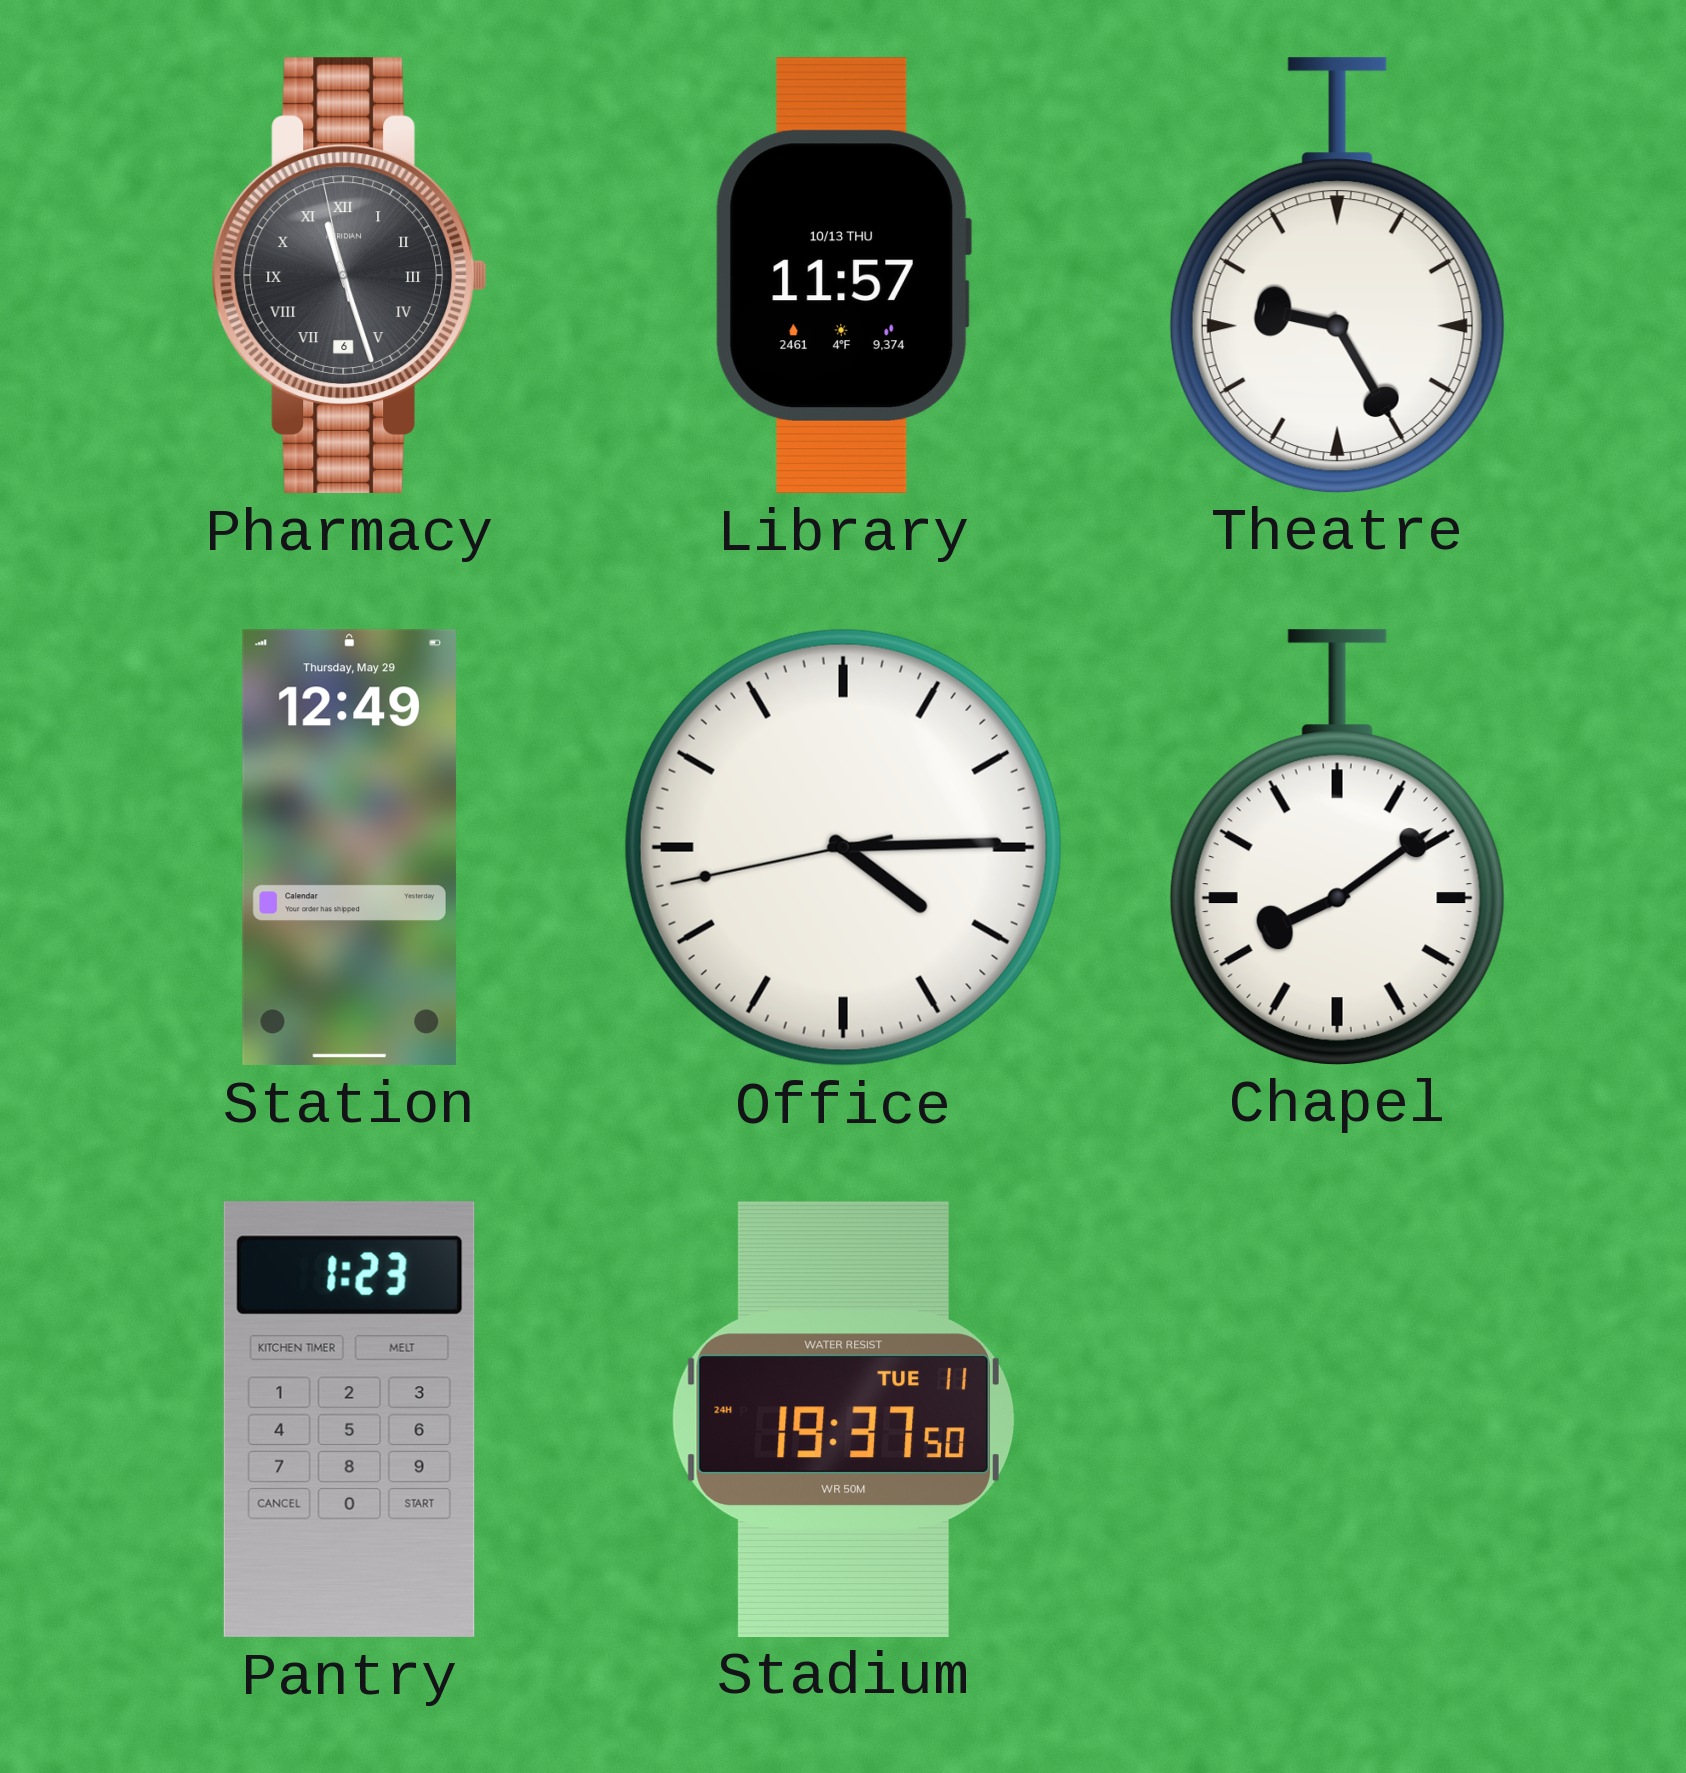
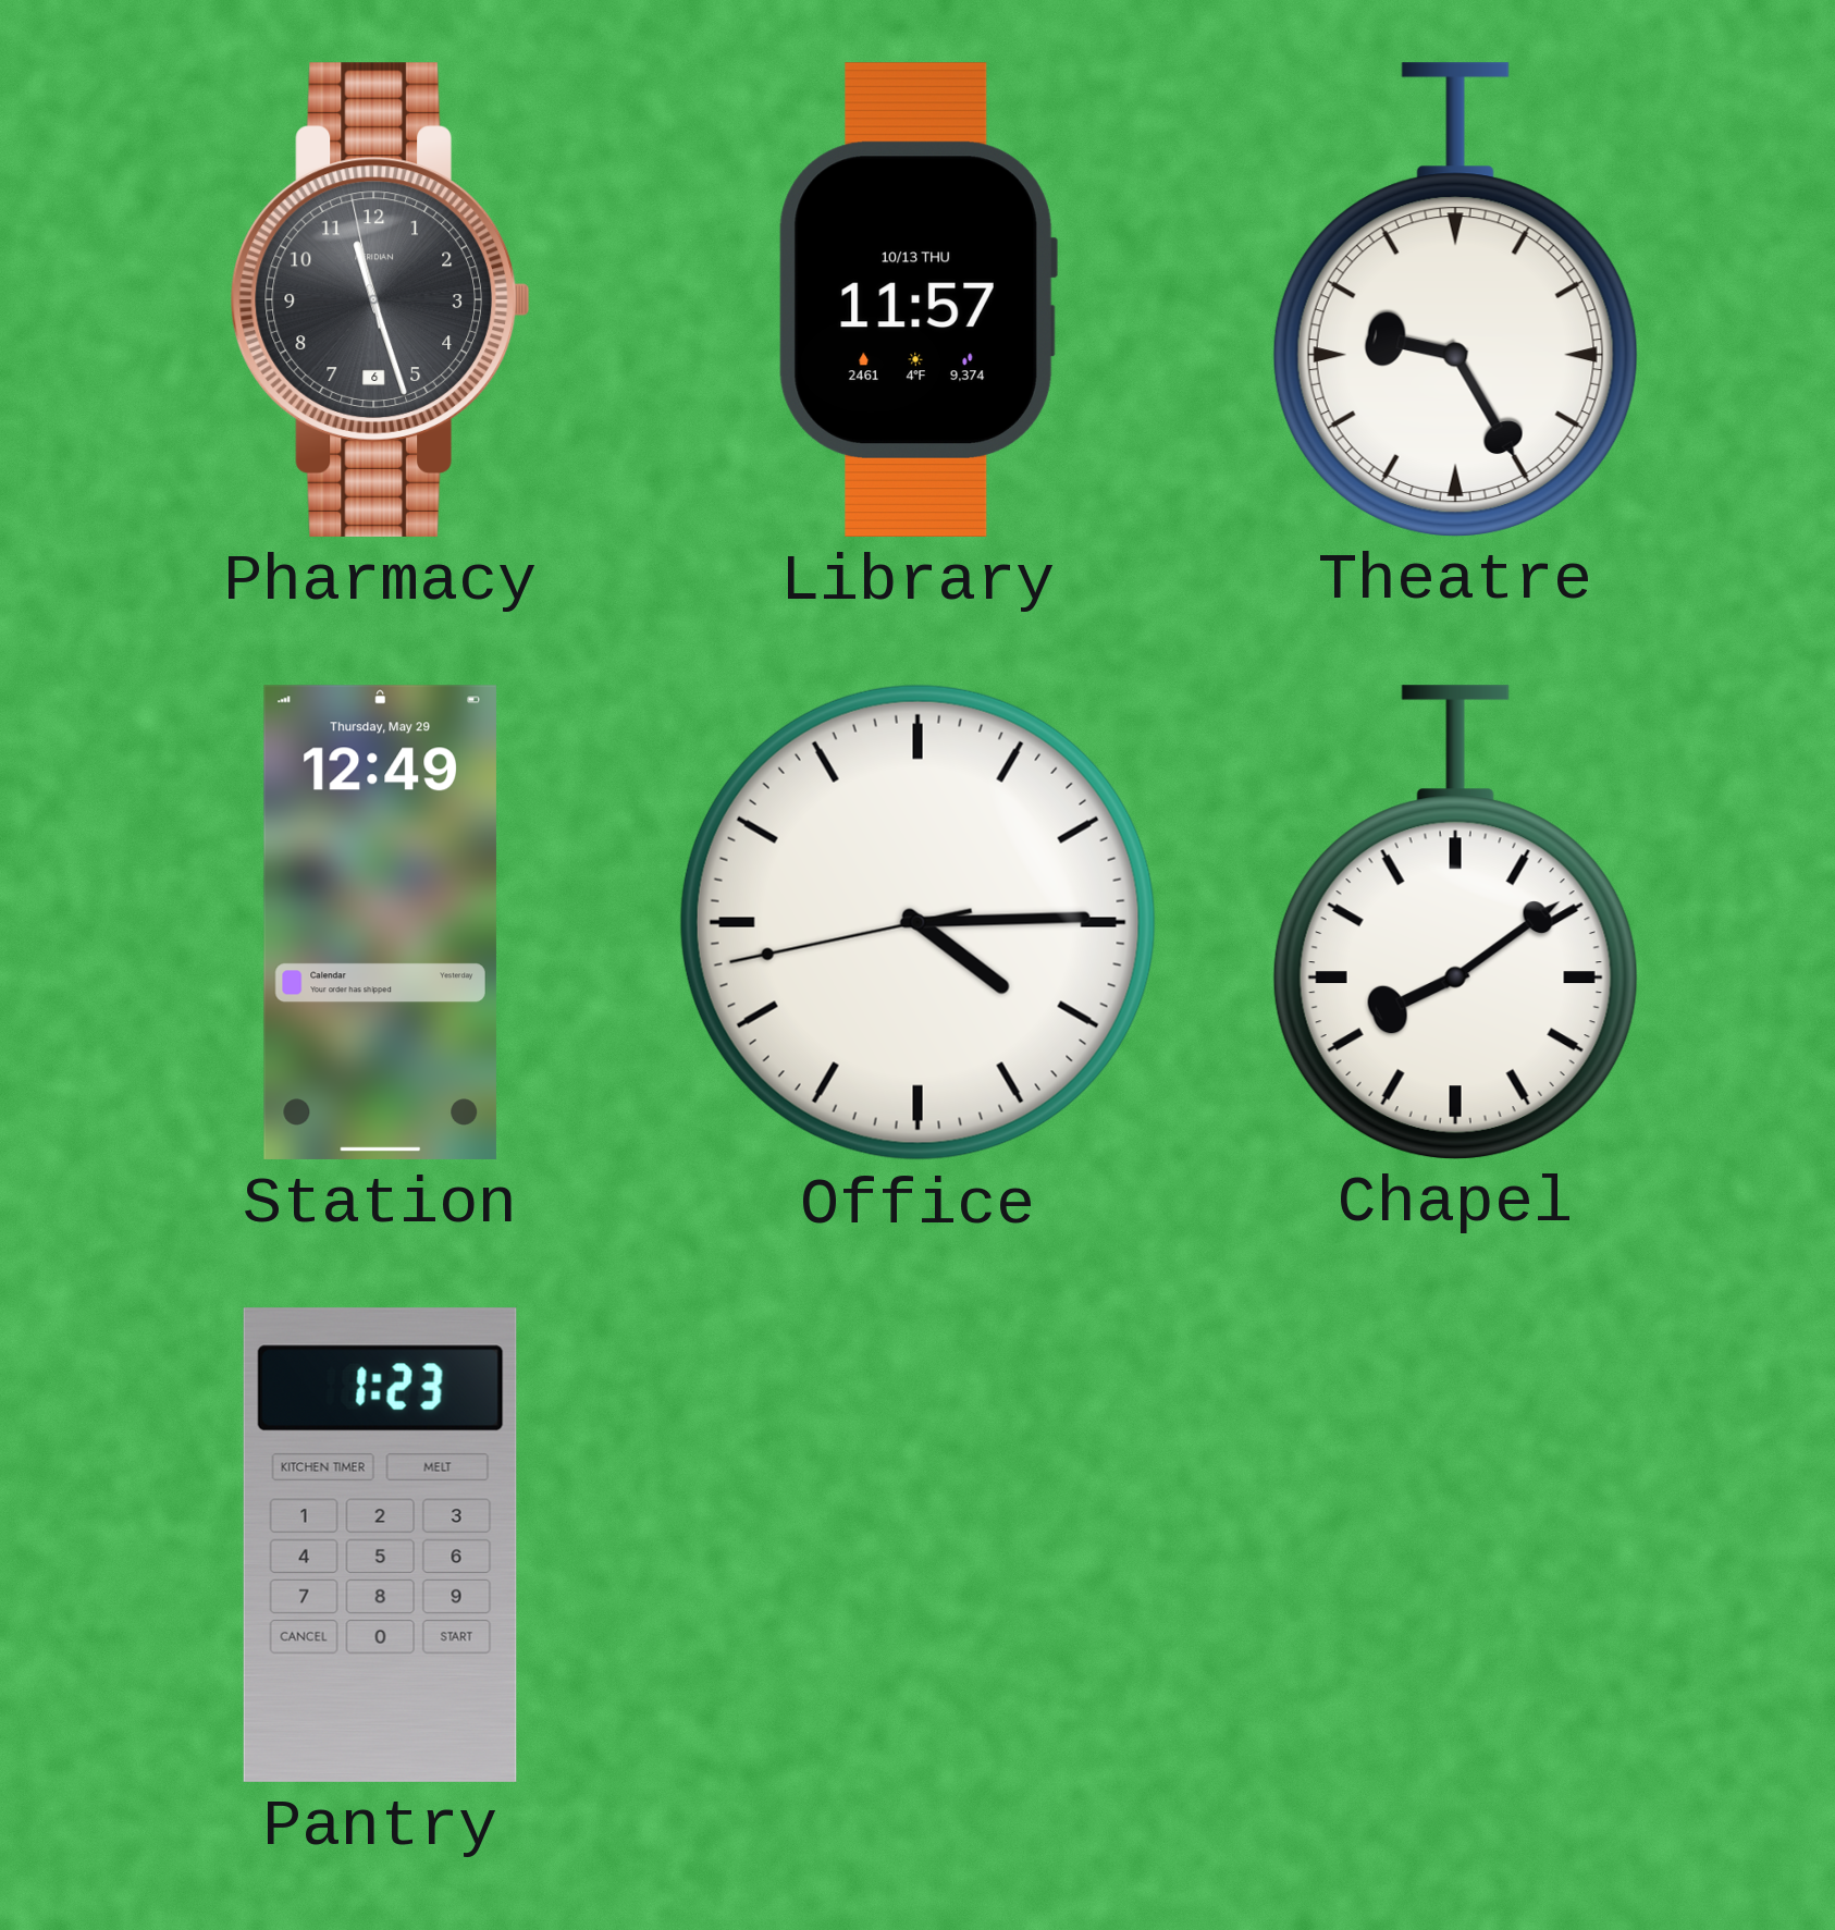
Pharmacy numerals: Roman -> Arabic
Stadium: 19:37 -> none
